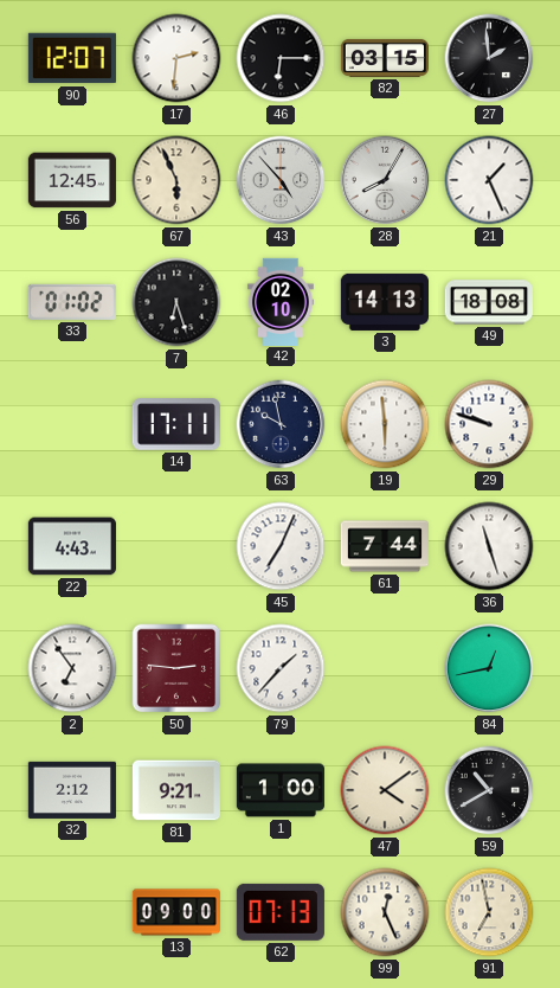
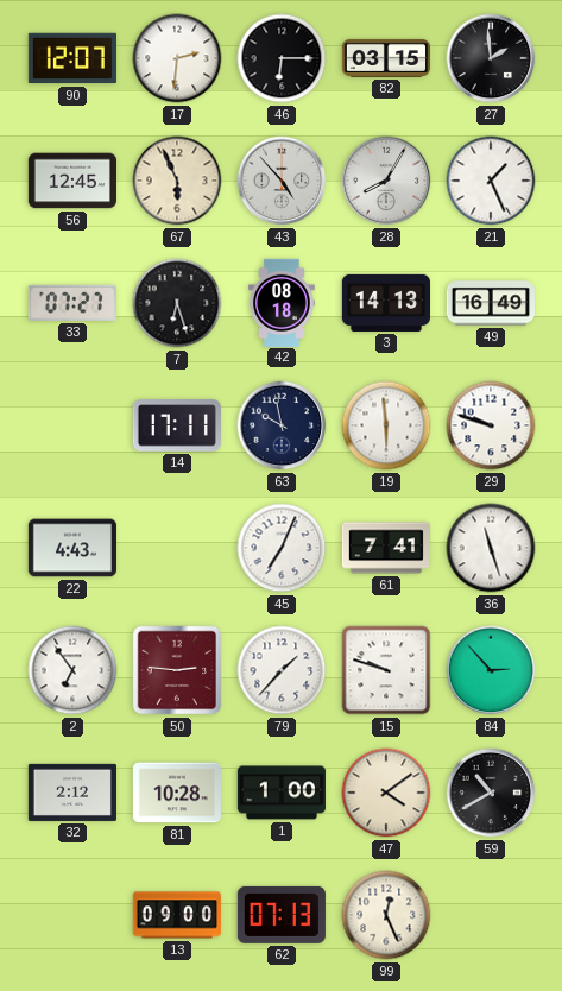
33: 01:02 -> 07:27
42: 02:10 -> 08:18
49: 18:08 -> 16:49
61: 7:44 -> 7:41
15: none -> 9:48
84: 12:43 -> 2:53
81: 9:21 -> 10:28
91: 6:58 -> none
